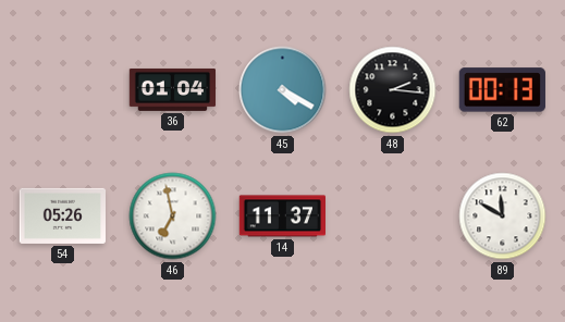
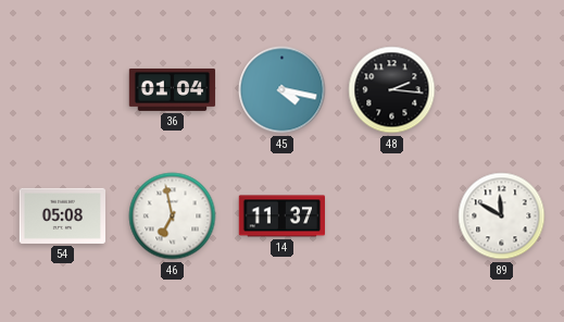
45: 4:20 -> 4:17
62: 00:13 -> none
54: 05:26 -> 05:08
